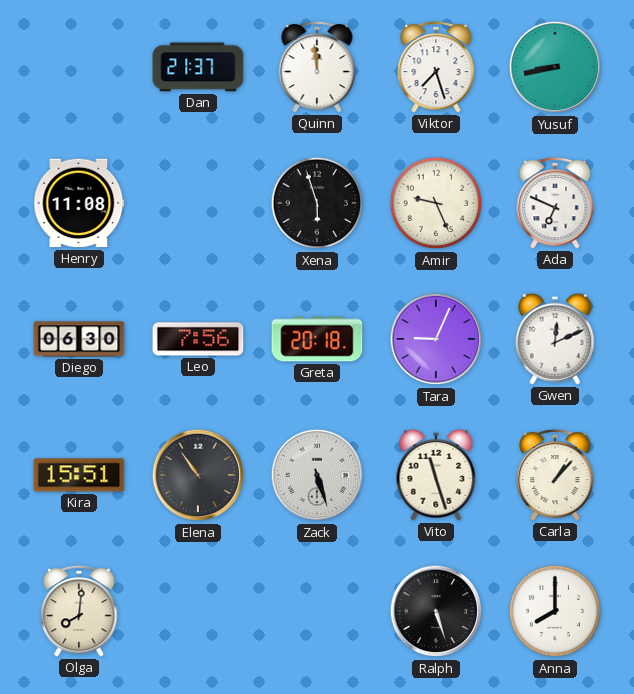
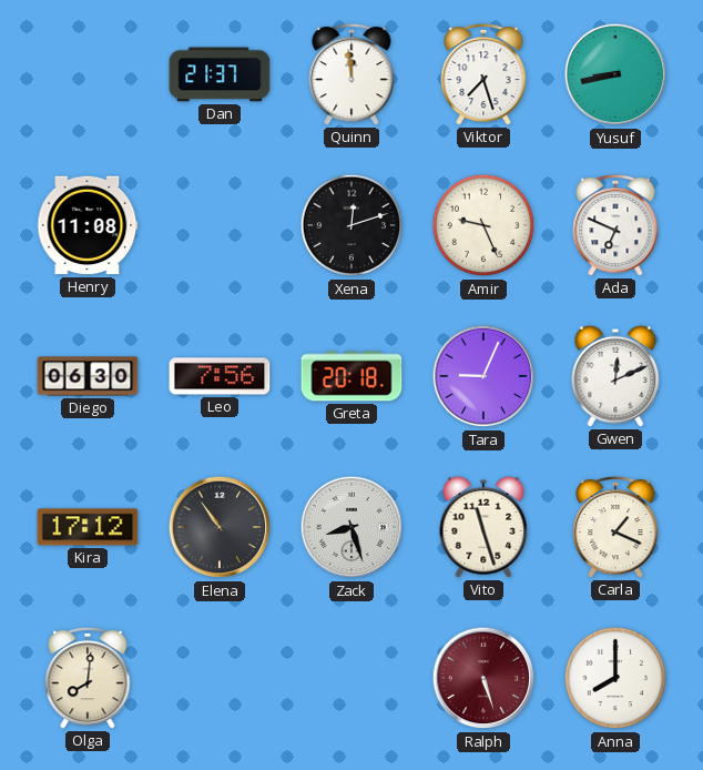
Xena: 5:57 -> 12:12
Kira: 15:51 -> 17:12
Zack: 5:27 -> 8:27
Carla: 1:07 -> 1:19
Ralph dial: black -> burgundy
